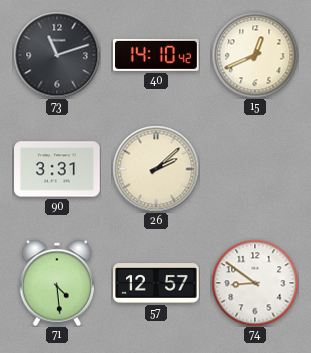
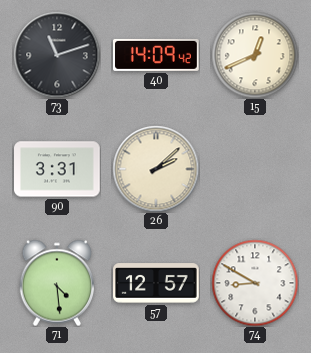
40: 14:10 -> 14:09
74: 8:51 -> 8:50
